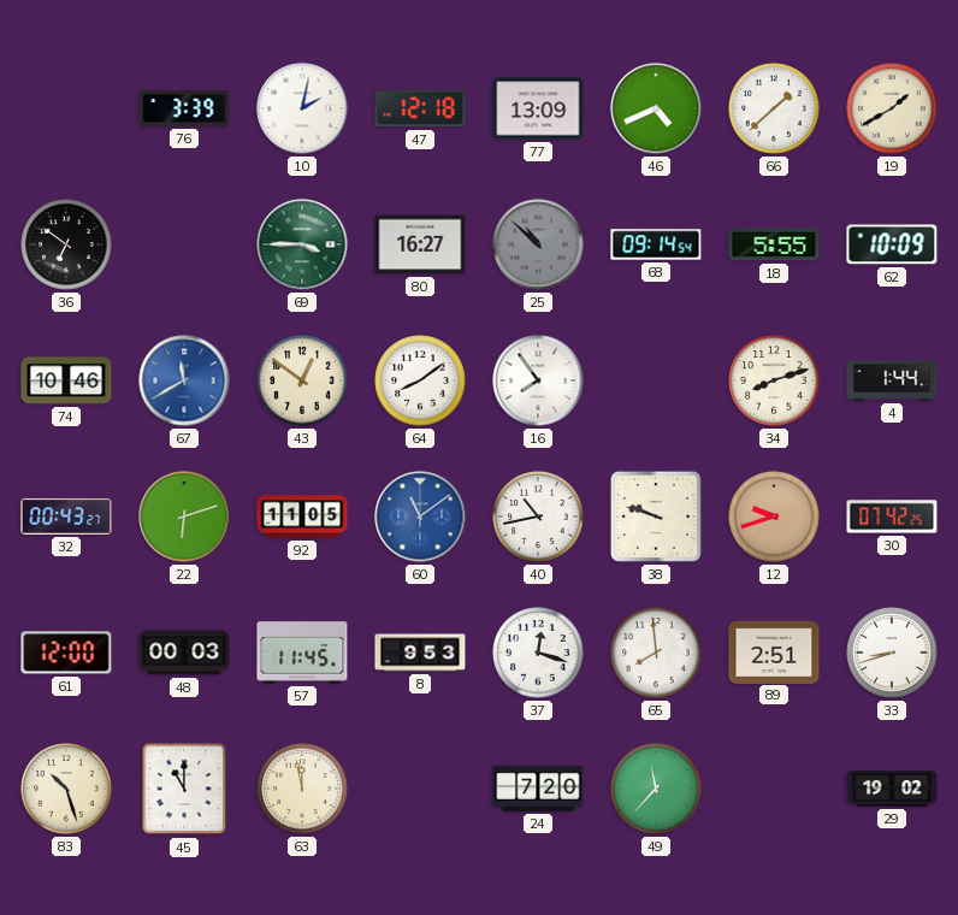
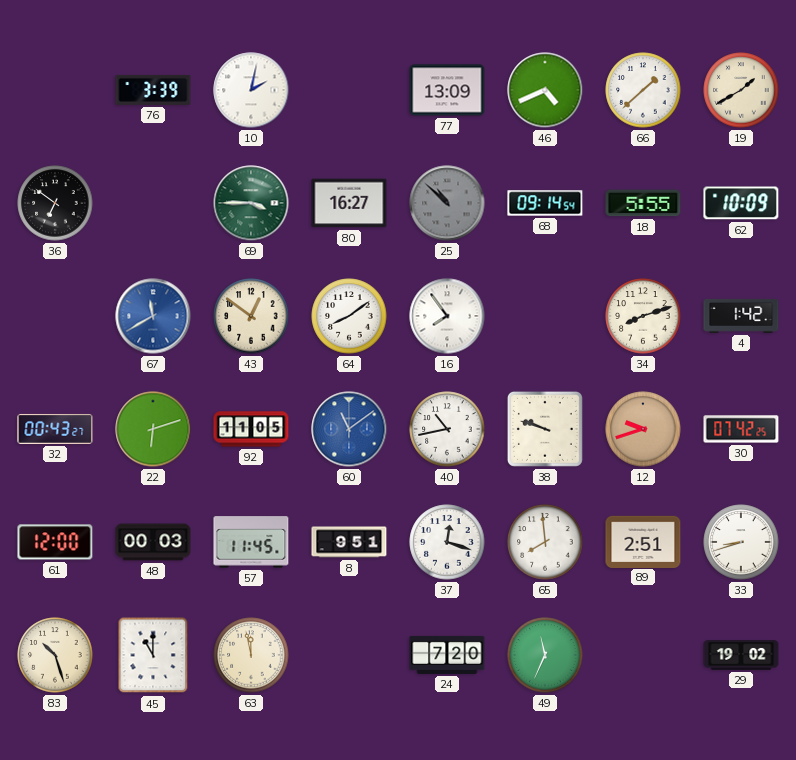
47: 12:18 -> none
74: 10:46 -> none
4: 1:44 -> 1:42
8: 9:53 -> 9:51
49: 11:37 -> 11:34
